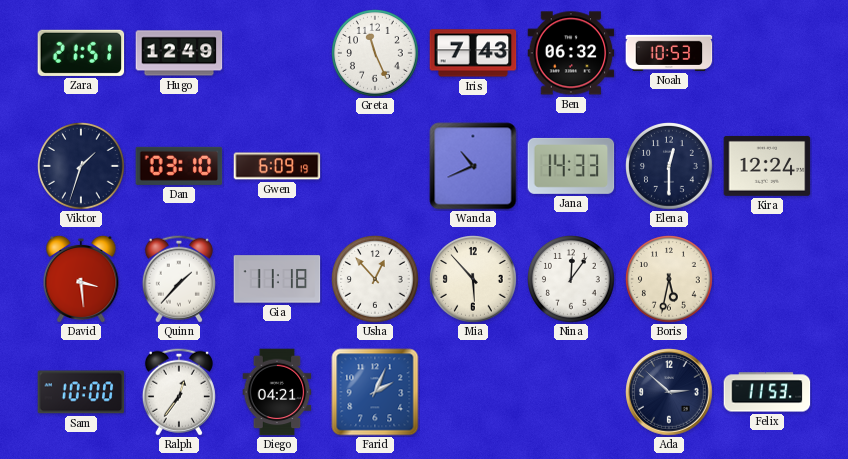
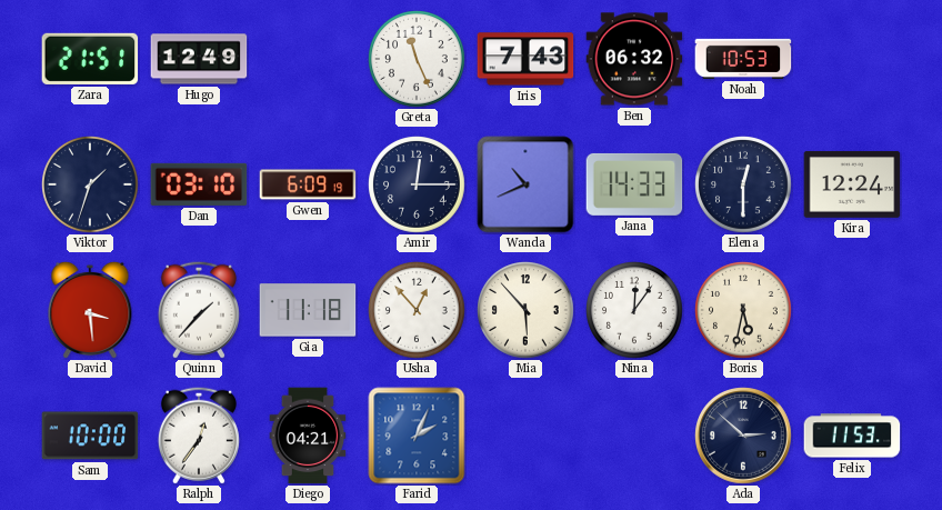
Amir: none -> 12:15
